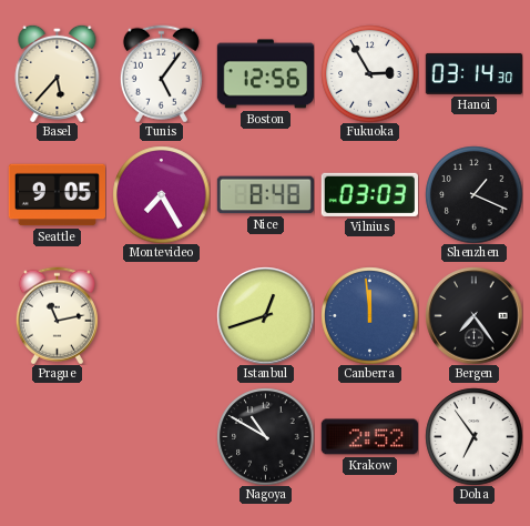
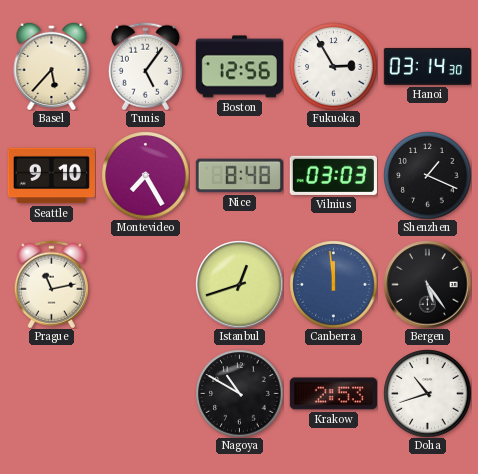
Seattle: 9:05 -> 9:10
Bergen: 7:24 -> 5:24
Krakow: 2:52 -> 2:53
Doha: 6:54 -> 10:42
